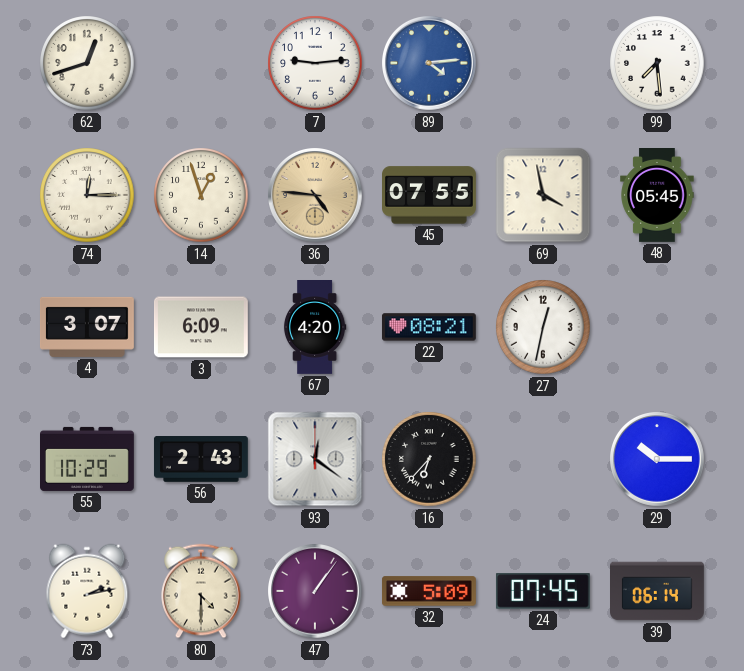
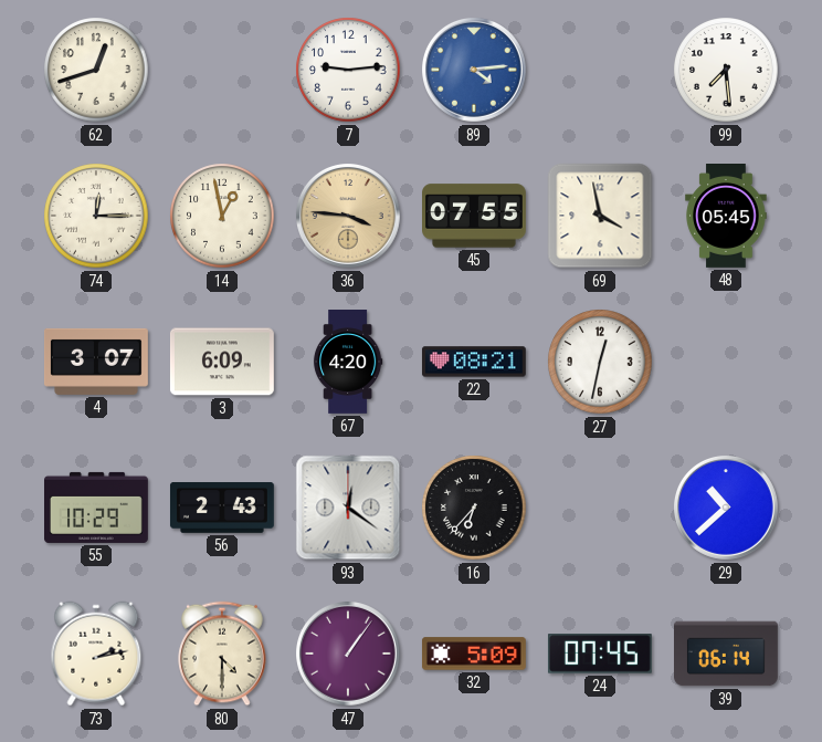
14: 12:57 -> 12:58
36: 4:46 -> 3:46
29: 10:15 -> 10:38
